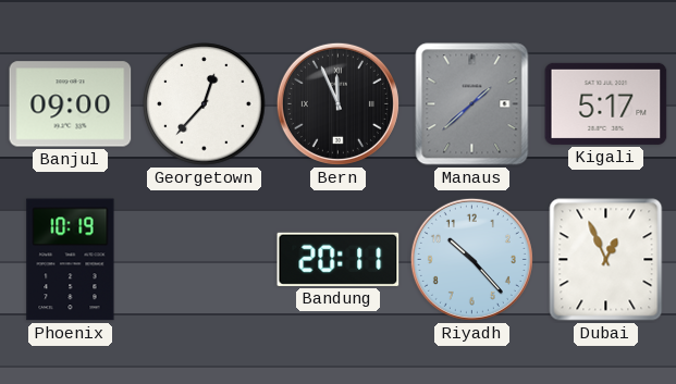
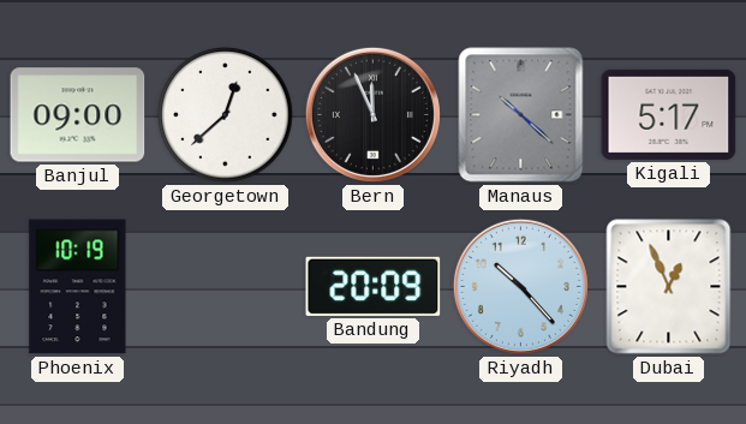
Georgetown: 12:37 -> 12:38
Manaus: 1:38 -> 10:22
Bandung: 20:11 -> 20:09
